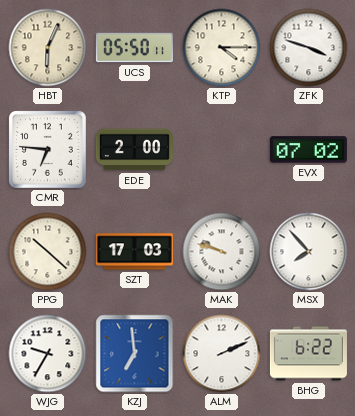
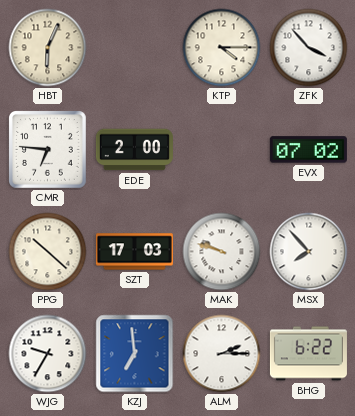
UCS: 05:50 -> none
ZFK: 3:48 -> 3:53
ALM: 2:11 -> 2:15
